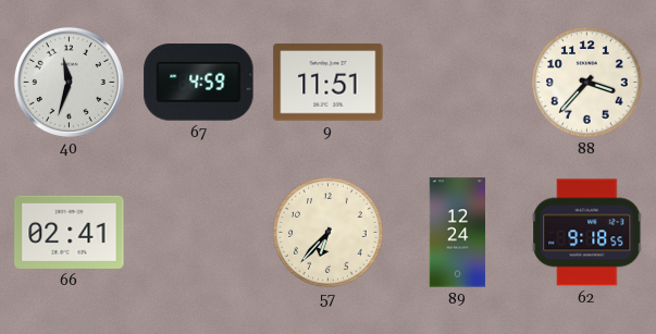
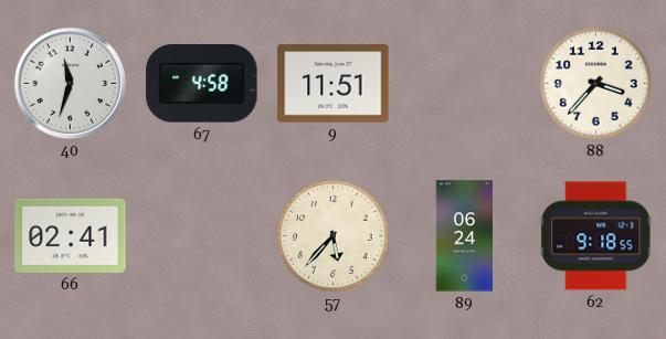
67: 4:59 -> 4:58
57: 6:37 -> 5:37
89: 12:24 -> 06:24
